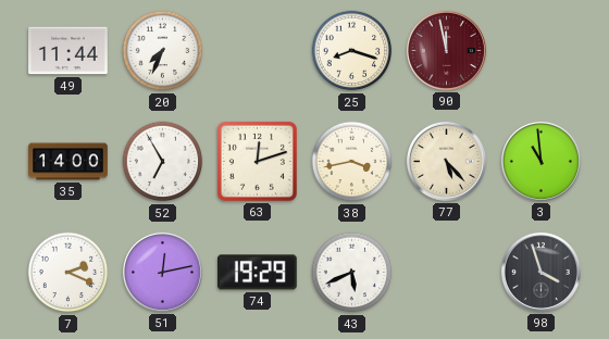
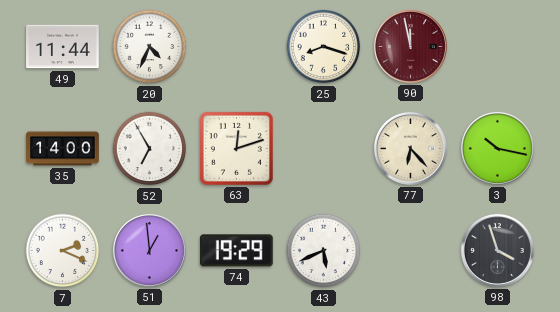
20: 7:34 -> 4:34
38: 3:43 -> none
77: 5:23 -> 6:23
3: 10:59 -> 10:17
51: 12:13 -> 12:59
